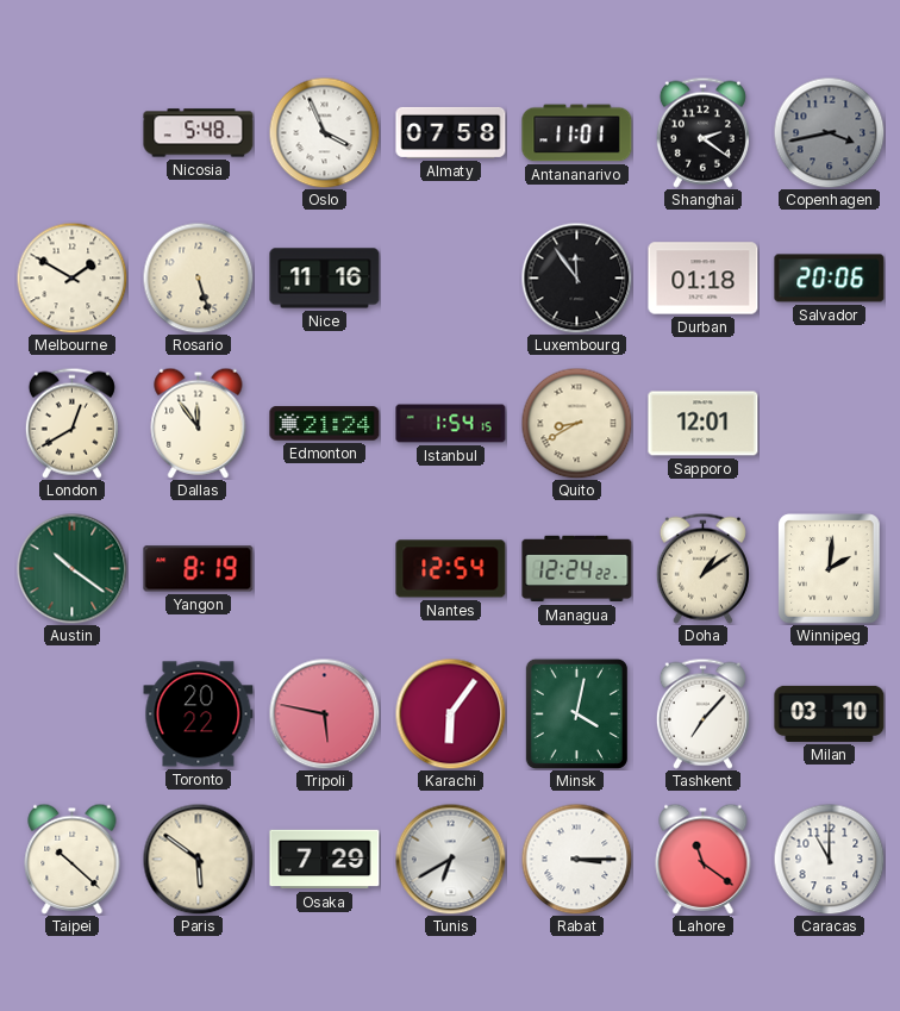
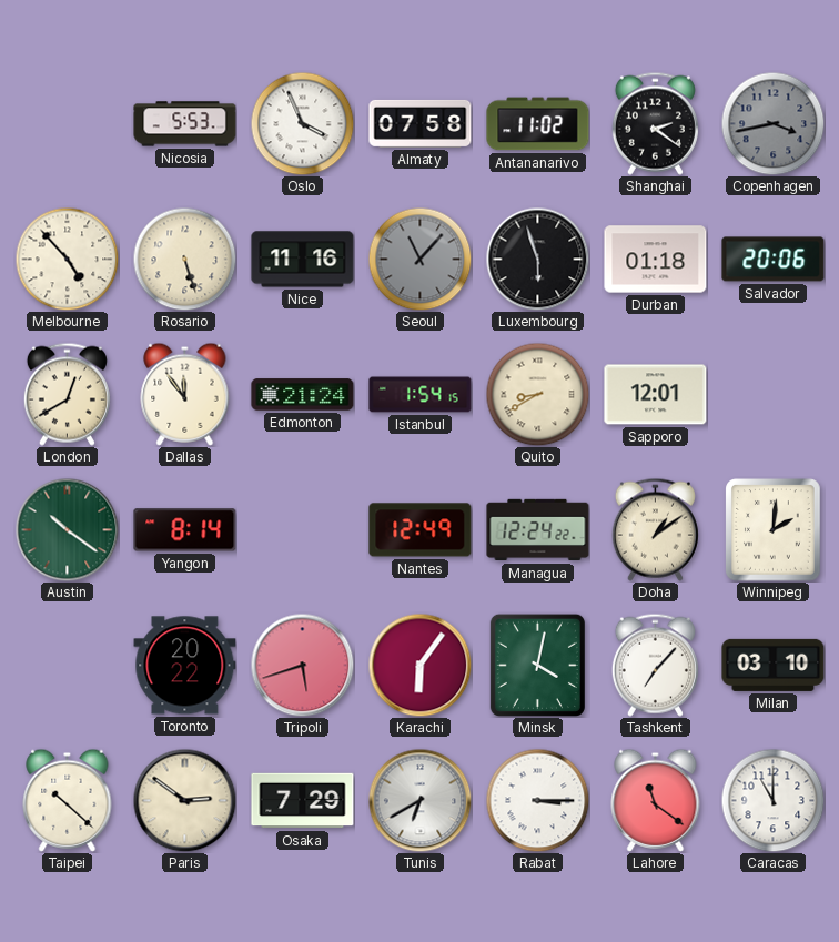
Nicosia: 5:48 -> 5:53
Antananarivo: 11:01 -> 11:02
Melbourne: 1:50 -> 4:53
Seoul: none -> 11:07
Luxembourg: 11:54 -> 5:57
Yangon: 8:19 -> 8:14
Nantes: 12:54 -> 12:49
Tripoli: 5:47 -> 5:42
Paris: 5:51 -> 2:51
